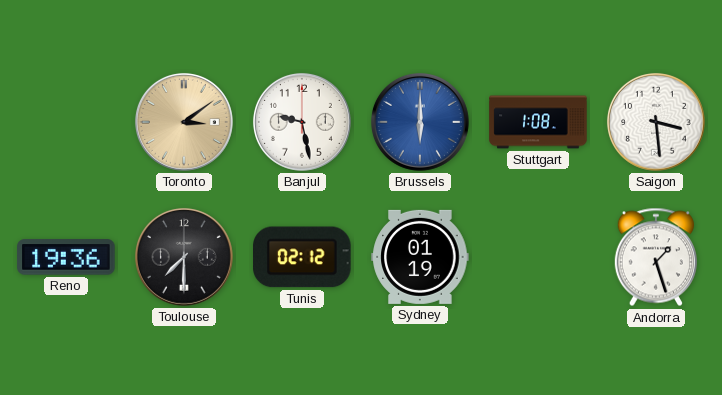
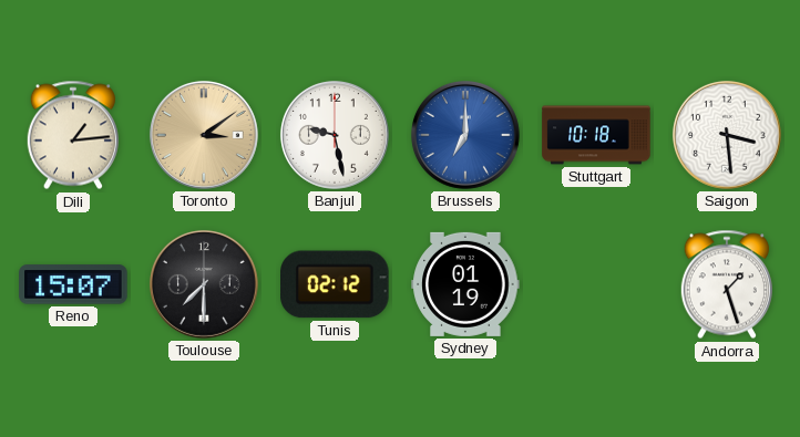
Dili: none -> 1:14
Brussels: 6:00 -> 7:00
Stuttgart: 1:08 -> 10:18
Reno: 19:36 -> 15:07
